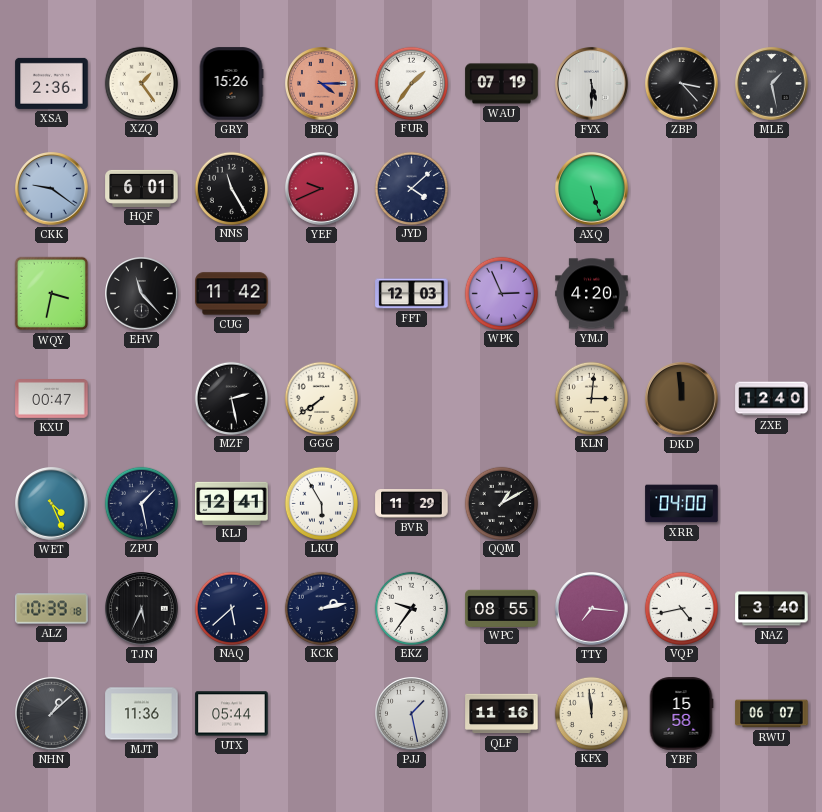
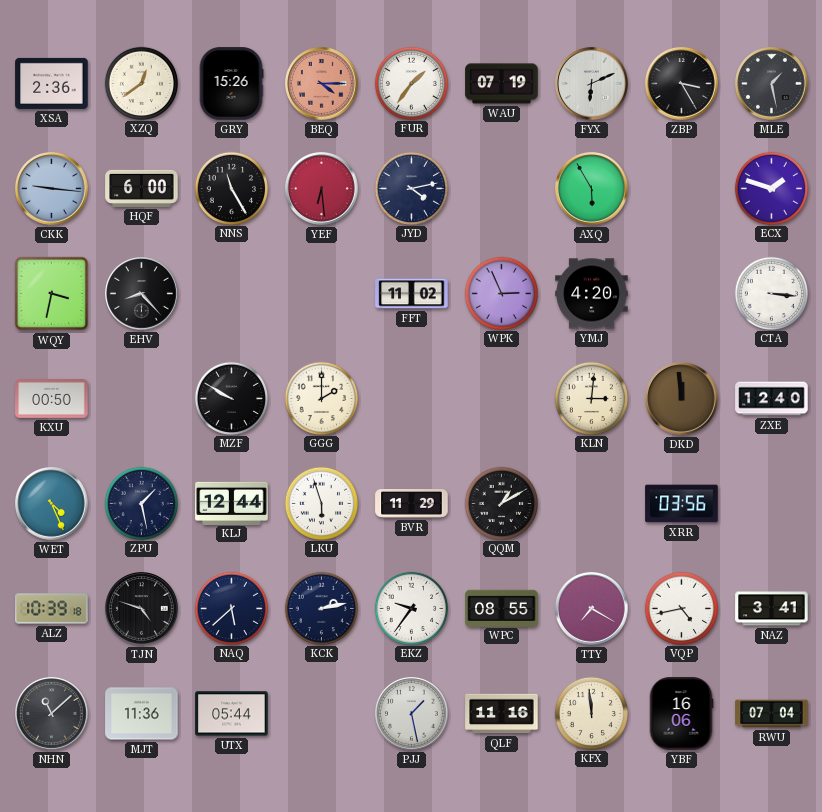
XZQ: 1:24 -> 12:39
FYX: 5:30 -> 6:11
ZBP: 3:23 -> 3:25
CKK: 9:21 -> 9:16
HQF: 6:01 -> 6:00
YEF: 9:41 -> 6:29
JYD: 4:08 -> 4:13
AXQ: 5:27 -> 5:55
ECX: none -> 1:48
EHV: 11:23 -> 8:23
CUG: 11:42 -> none
FFT: 12:03 -> 11:02
CTA: none -> 3:16
KXU: 00:47 -> 00:50
MZF: 2:28 -> 9:50
GGG: 7:39 -> 2:00
KLJ: 12:41 -> 12:44
LKU: 5:55 -> 5:57
XRR: 04:00 -> 03:56
TJN: 5:34 -> 4:48
TTY: 7:16 -> 7:20
NAZ: 3:40 -> 3:41
NHN: 1:08 -> 11:08
YBF: 15:58 -> 16:06
RWU: 06:07 -> 07:04
